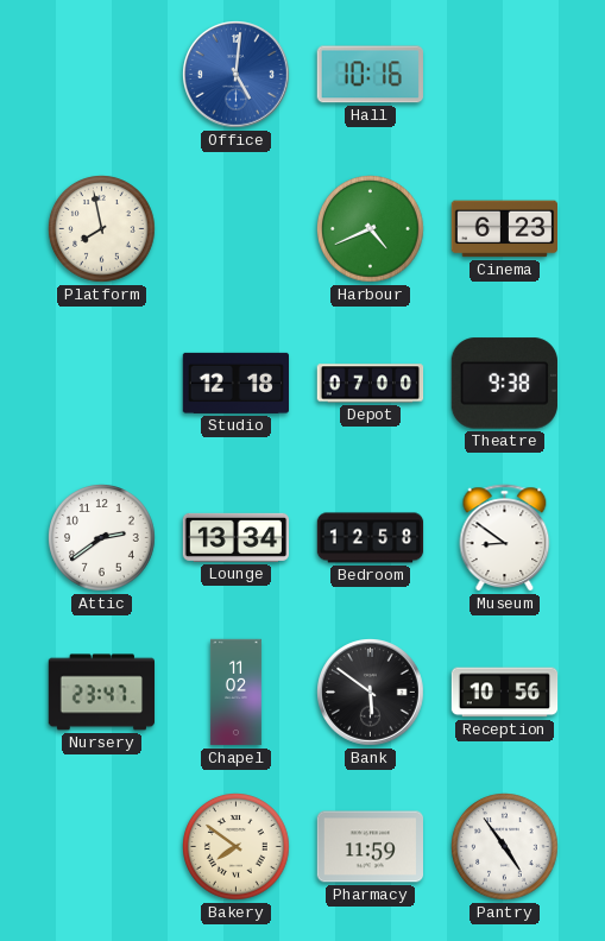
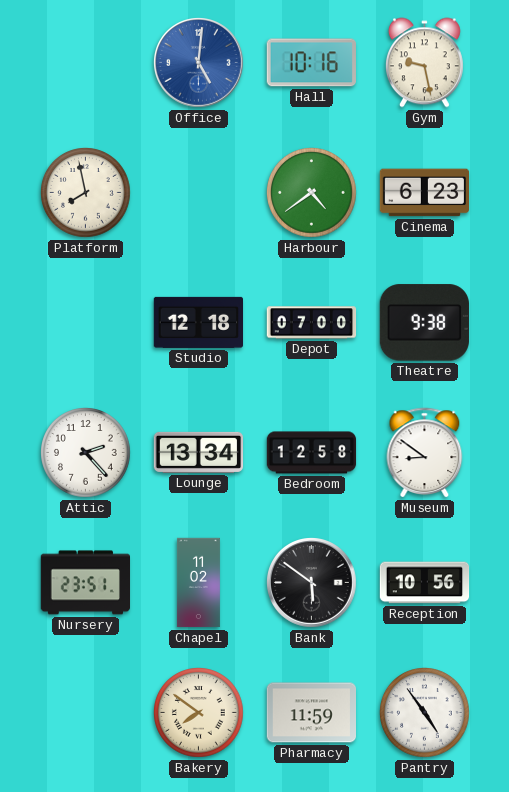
Gym: none -> 9:28
Harbour: 4:41 -> 4:39
Attic: 2:39 -> 2:23
Nursery: 23:47 -> 23:51
